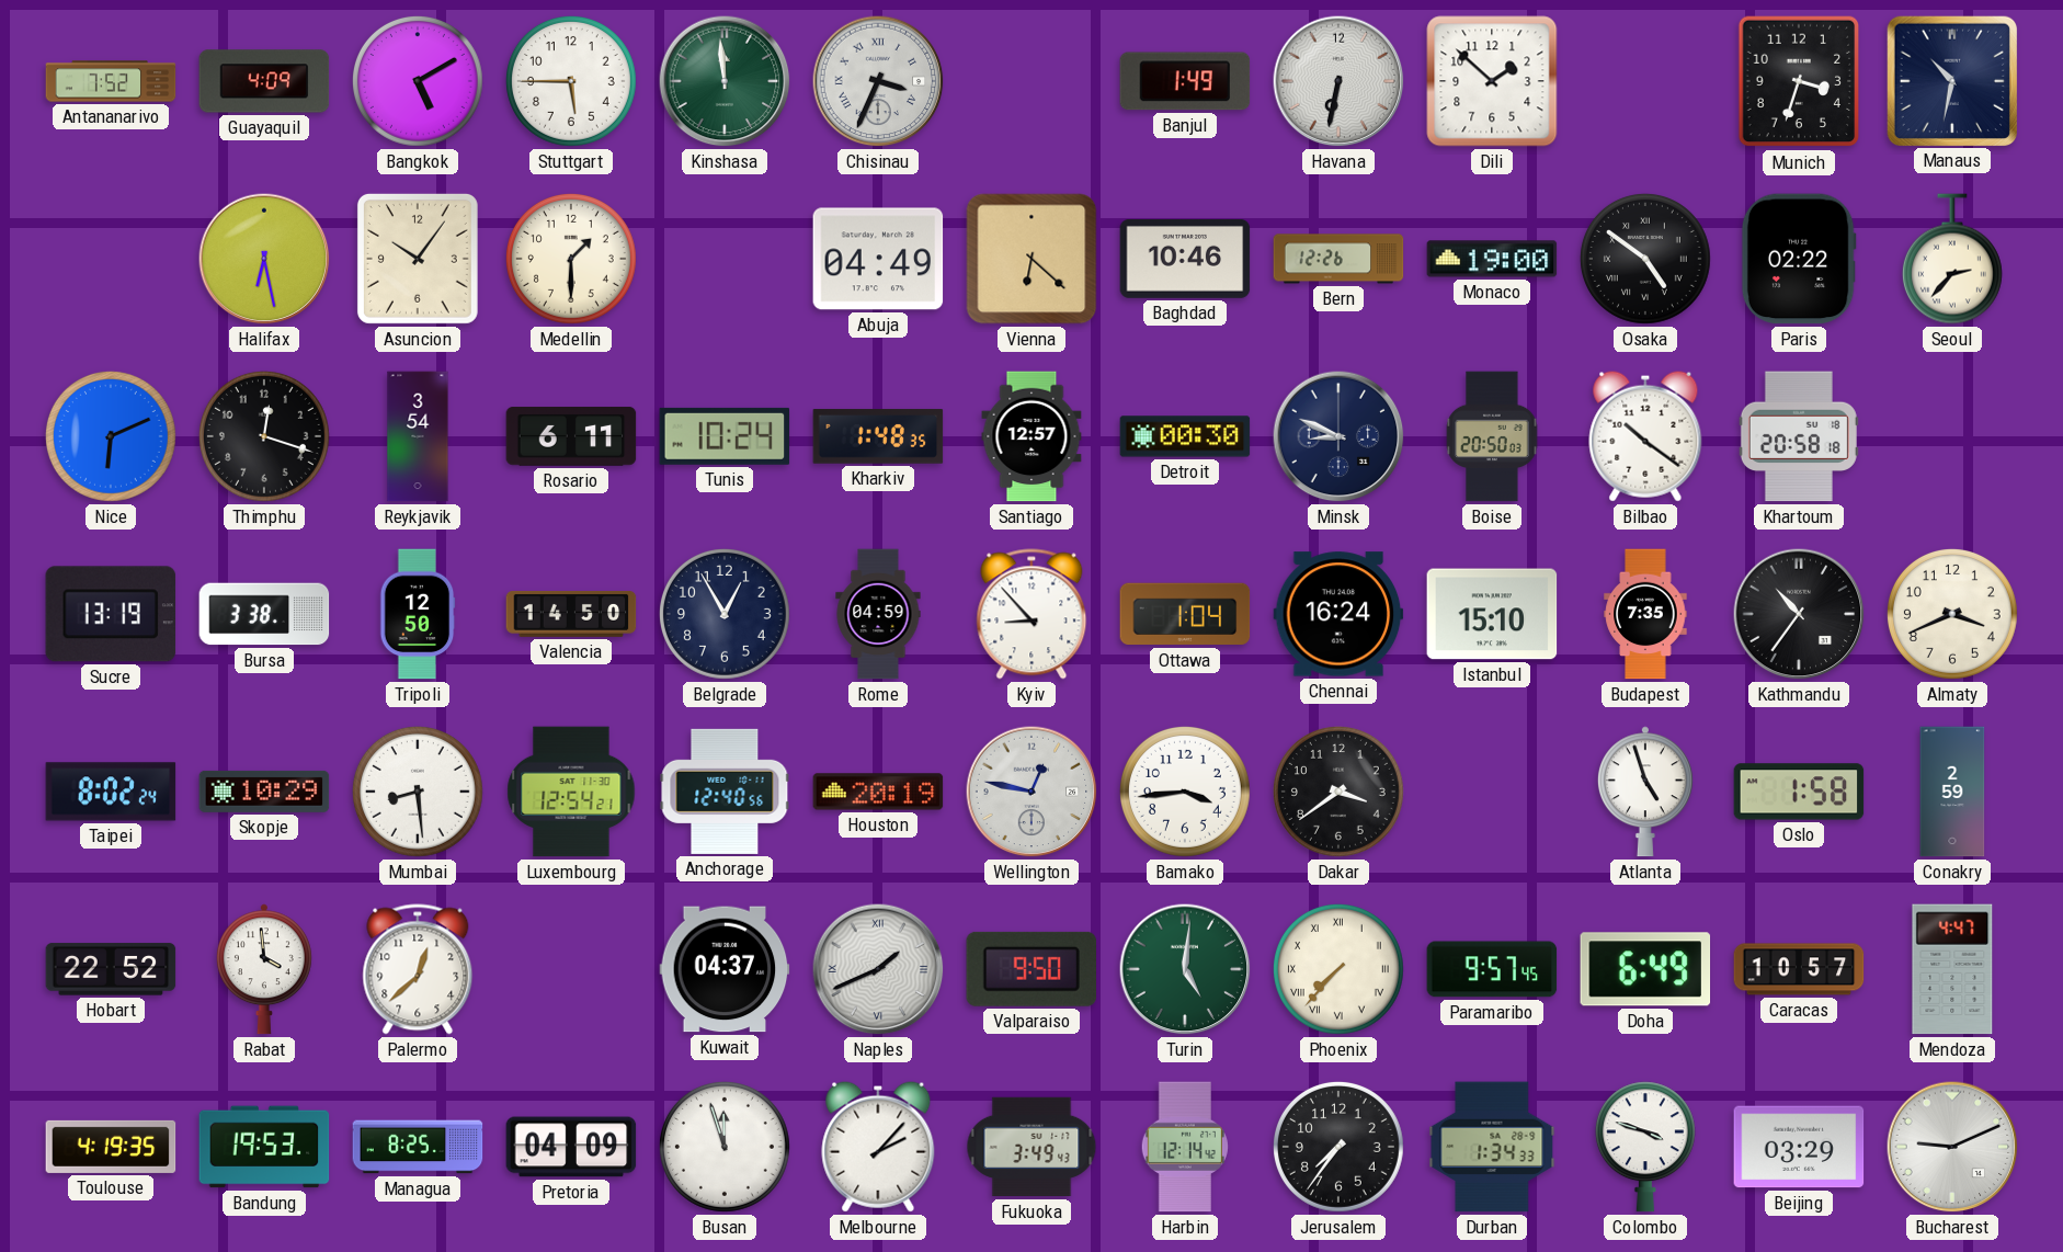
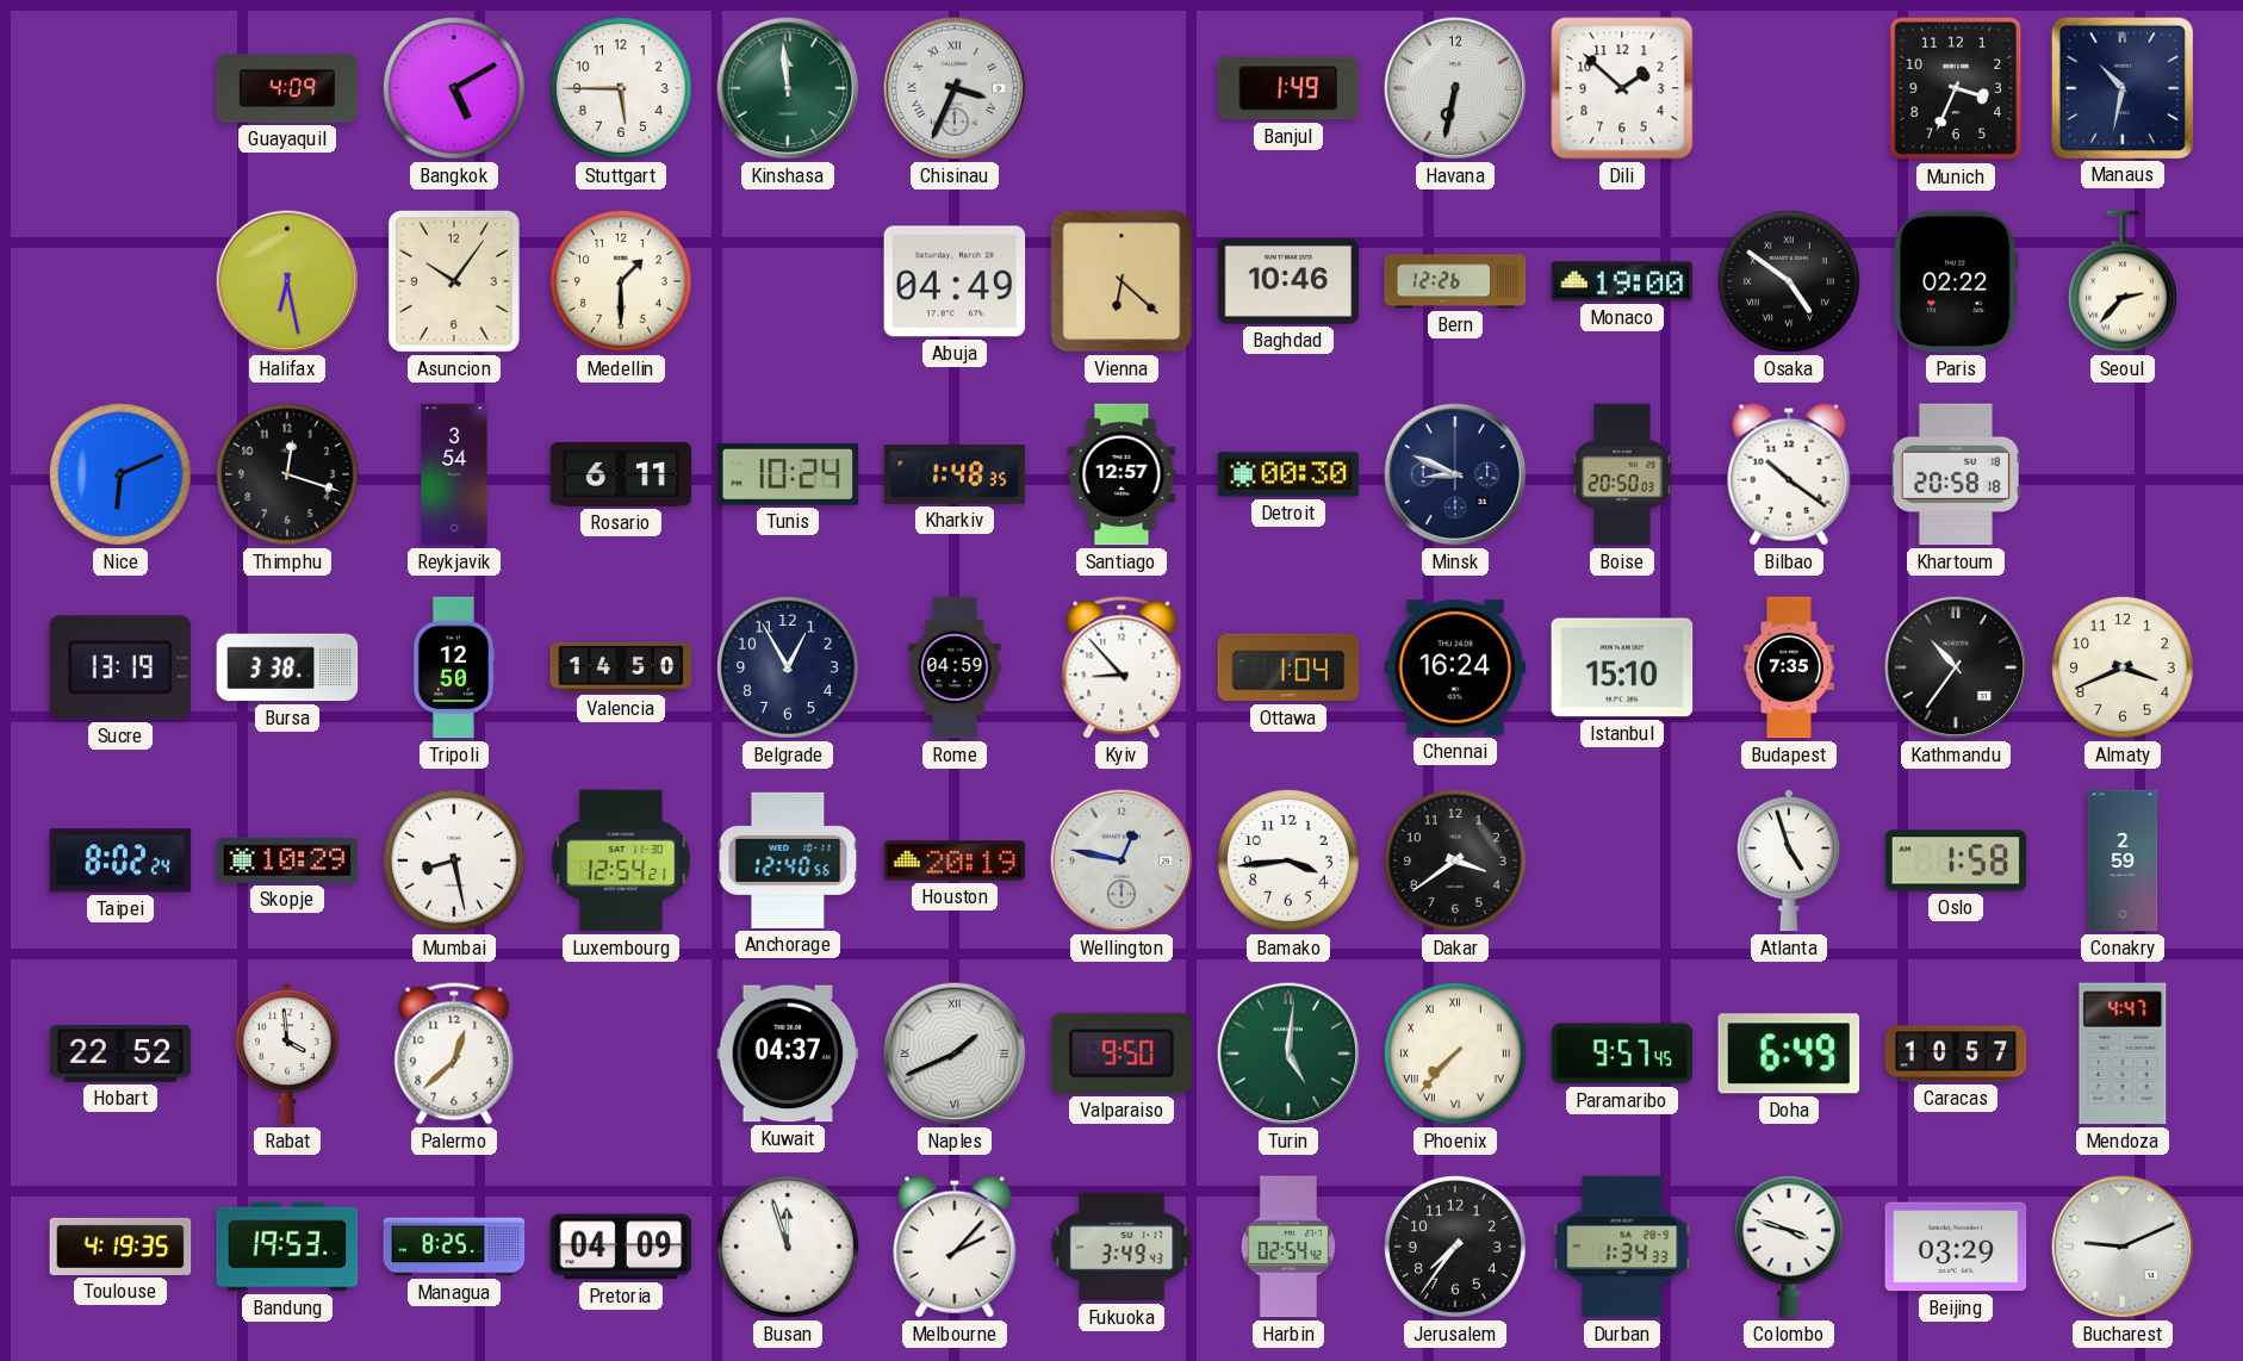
Antananarivo: 7:52 -> none
Munich: 3:33 -> 3:34
Mumbai: 8:29 -> 8:28
Harbin: 12:14 -> 02:54
